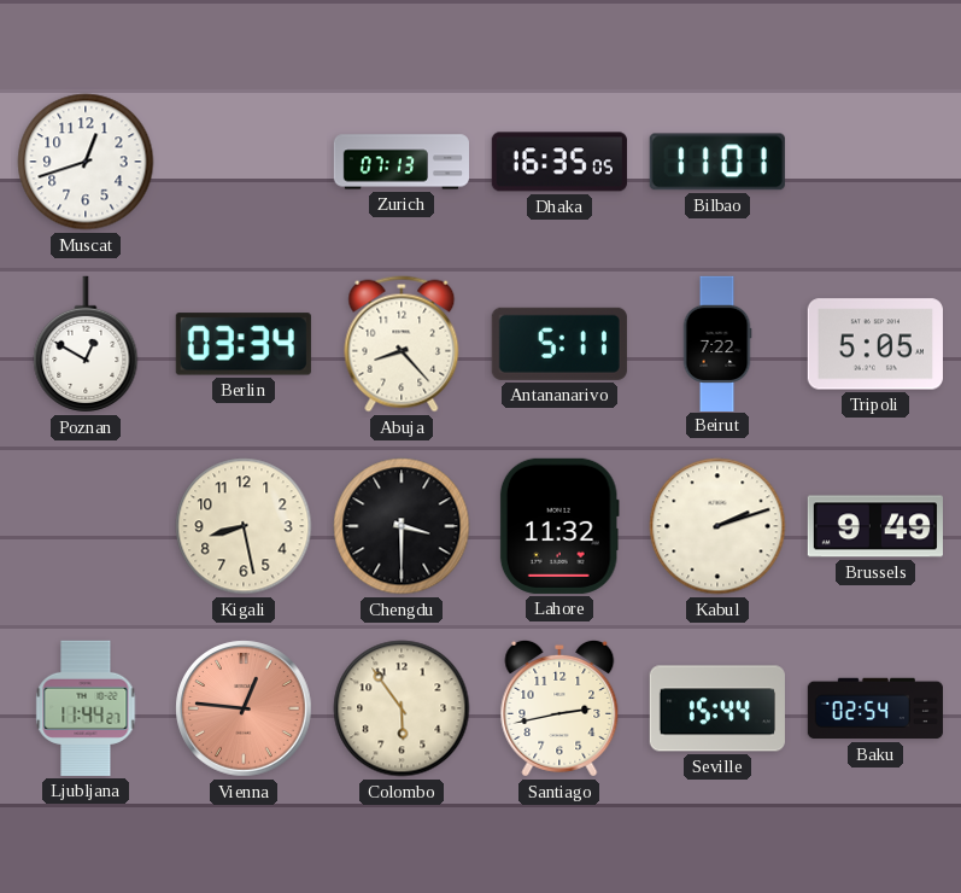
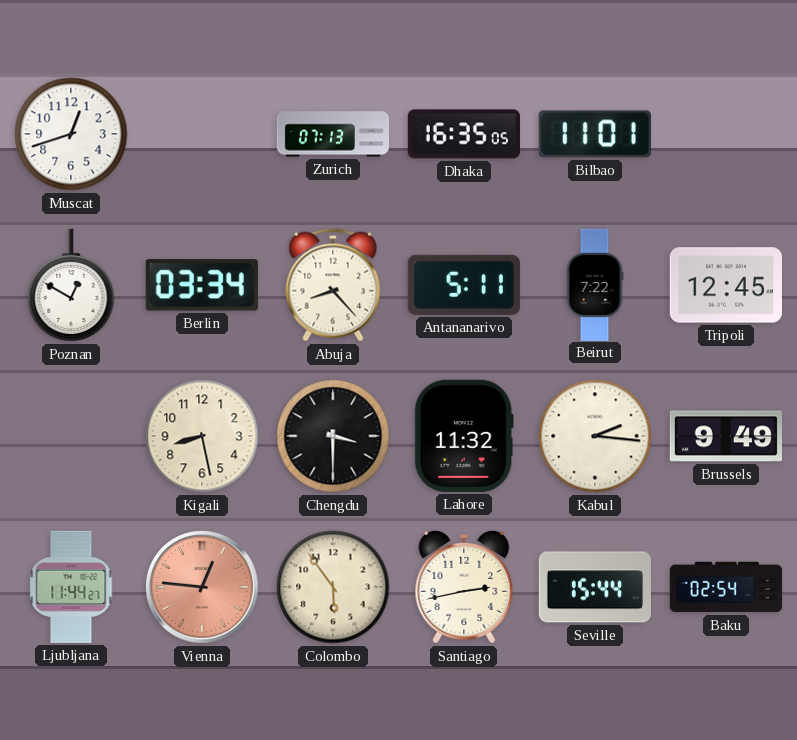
Tripoli: 5:05 -> 12:45
Kabul: 2:12 -> 2:16
